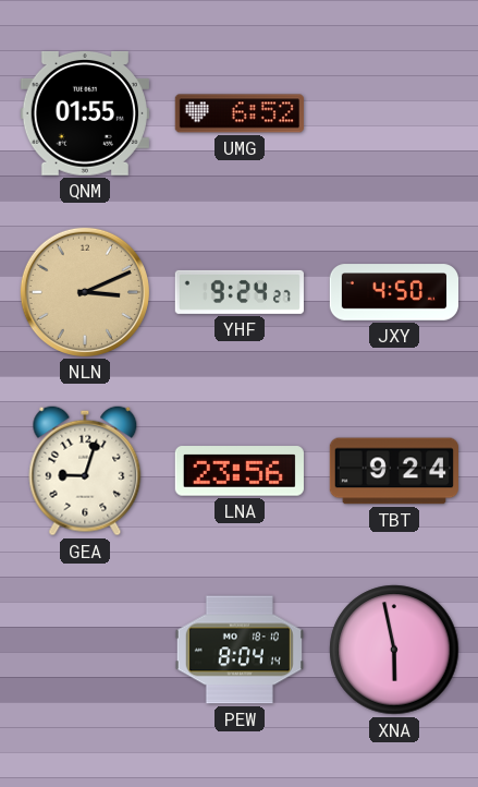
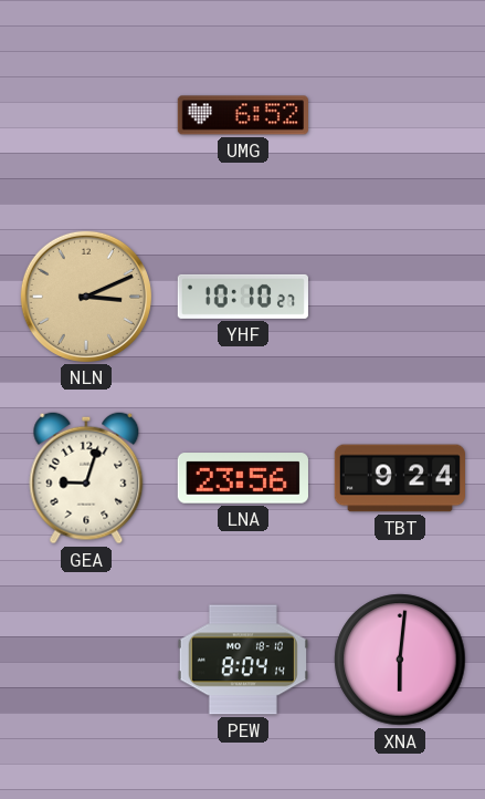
QNM: 01:55 -> none
YHF: 9:24 -> 10:10
JXY: 4:50 -> none
XNA: 5:58 -> 6:01
